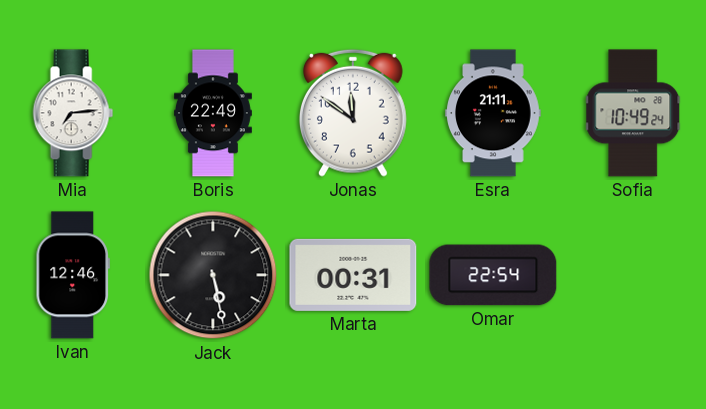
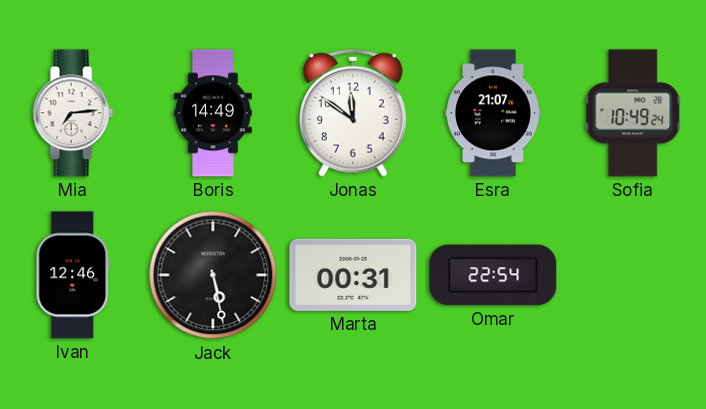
Boris: 22:49 -> 14:49
Esra: 21:11 -> 21:07
